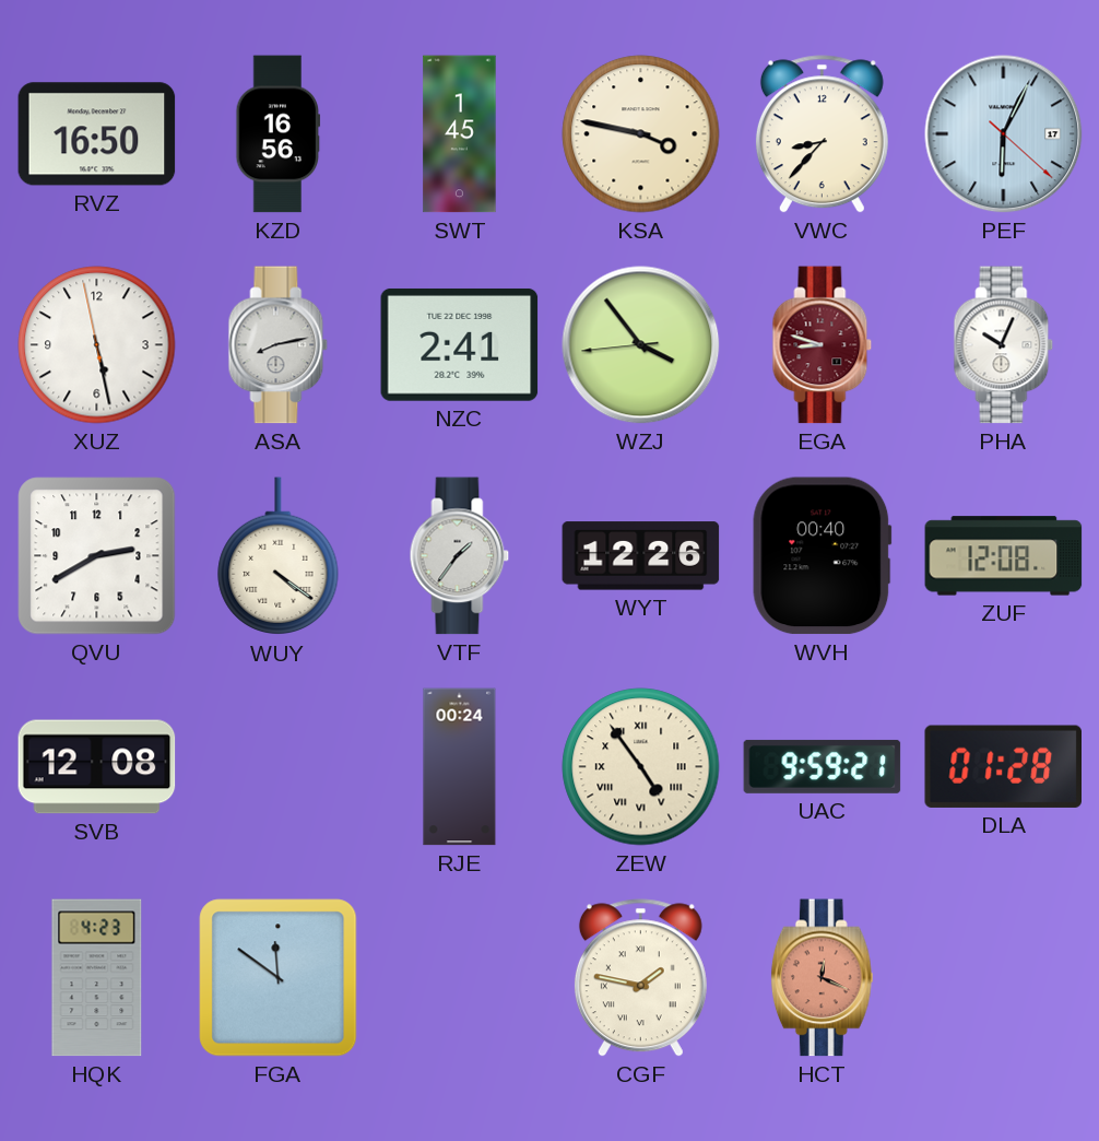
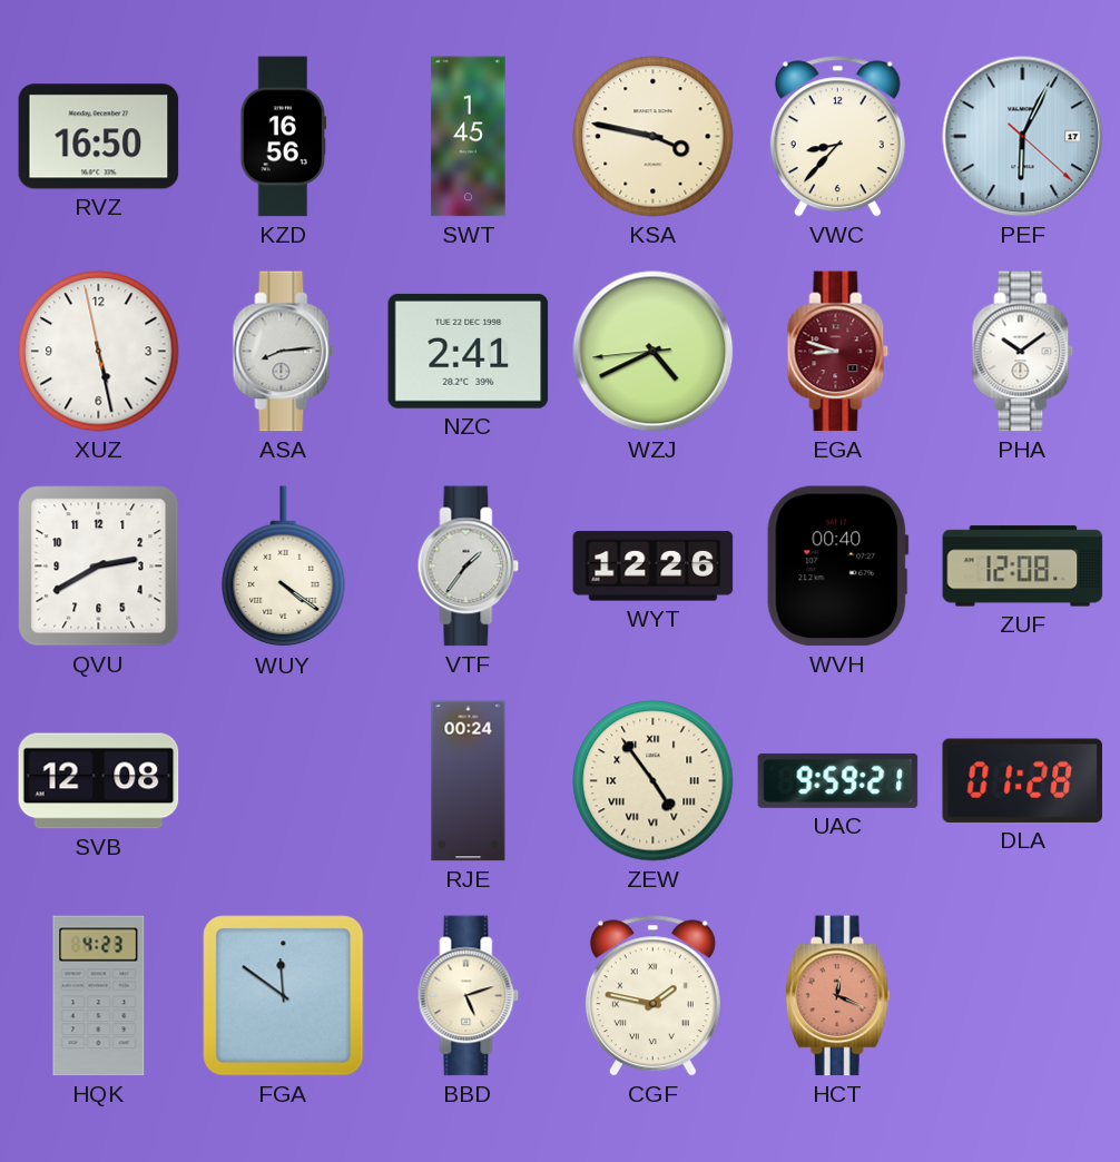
ASA: 8:13 -> 8:14
WZJ: 3:53 -> 4:40
PHA: 10:04 -> 10:09
BBD: none -> 5:12
